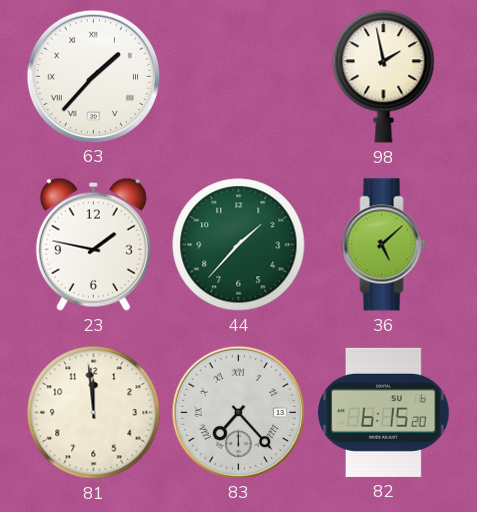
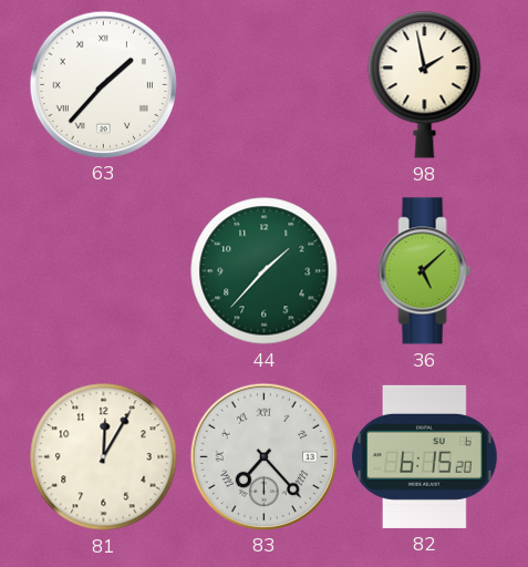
23: 1:47 -> none
81: 11:59 -> 12:05
